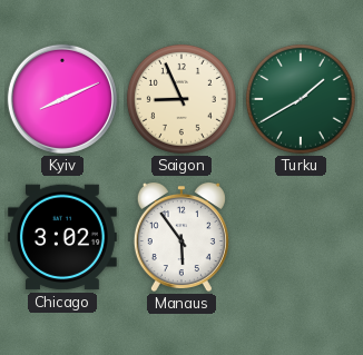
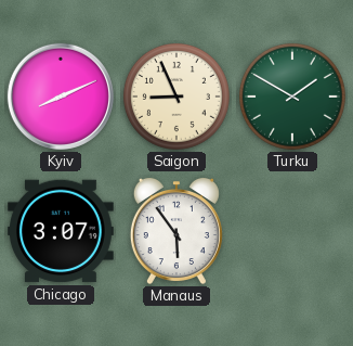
Turku: 1:40 -> 1:50
Chicago: 3:02 -> 3:07
